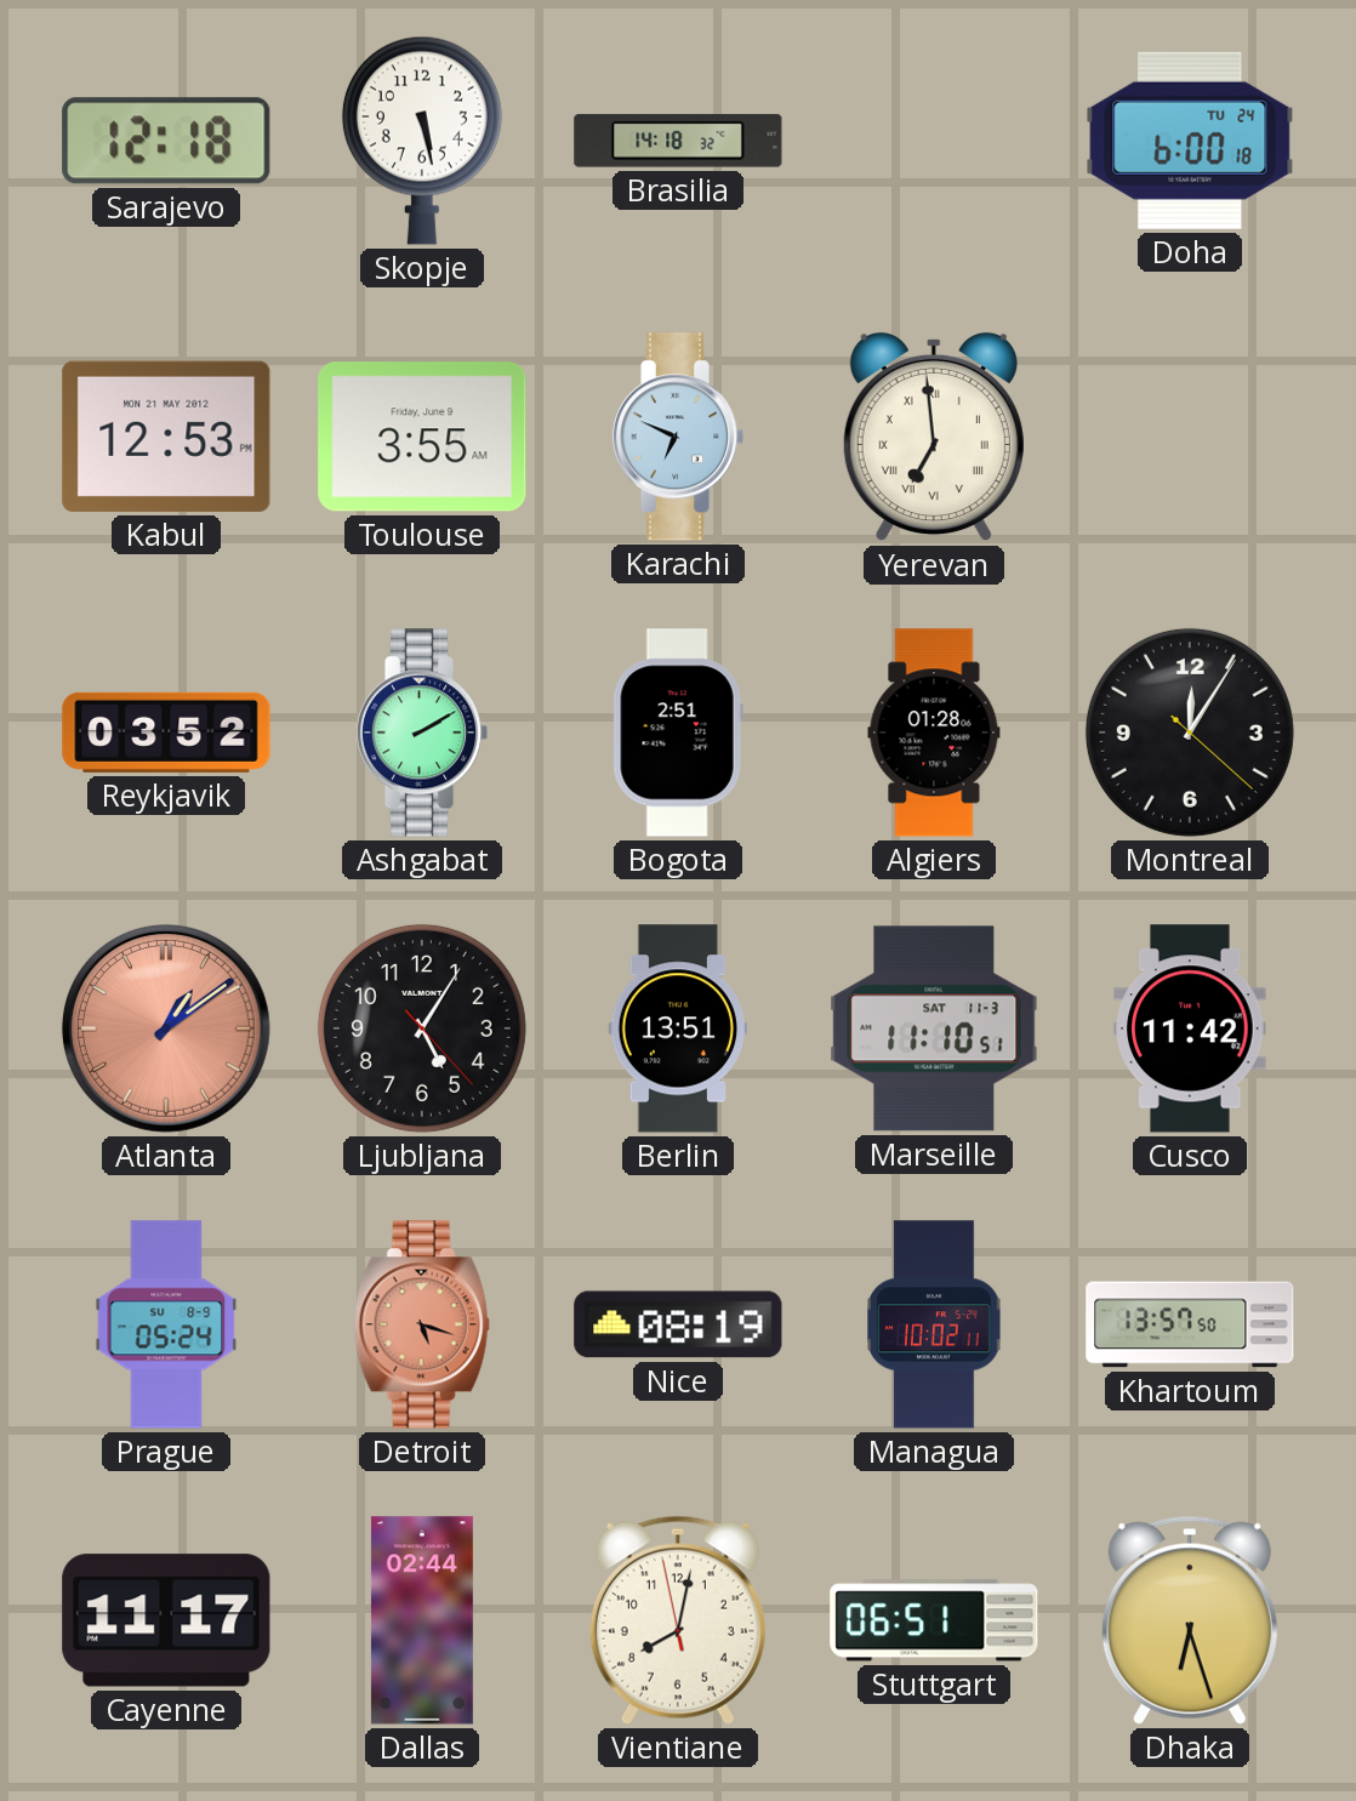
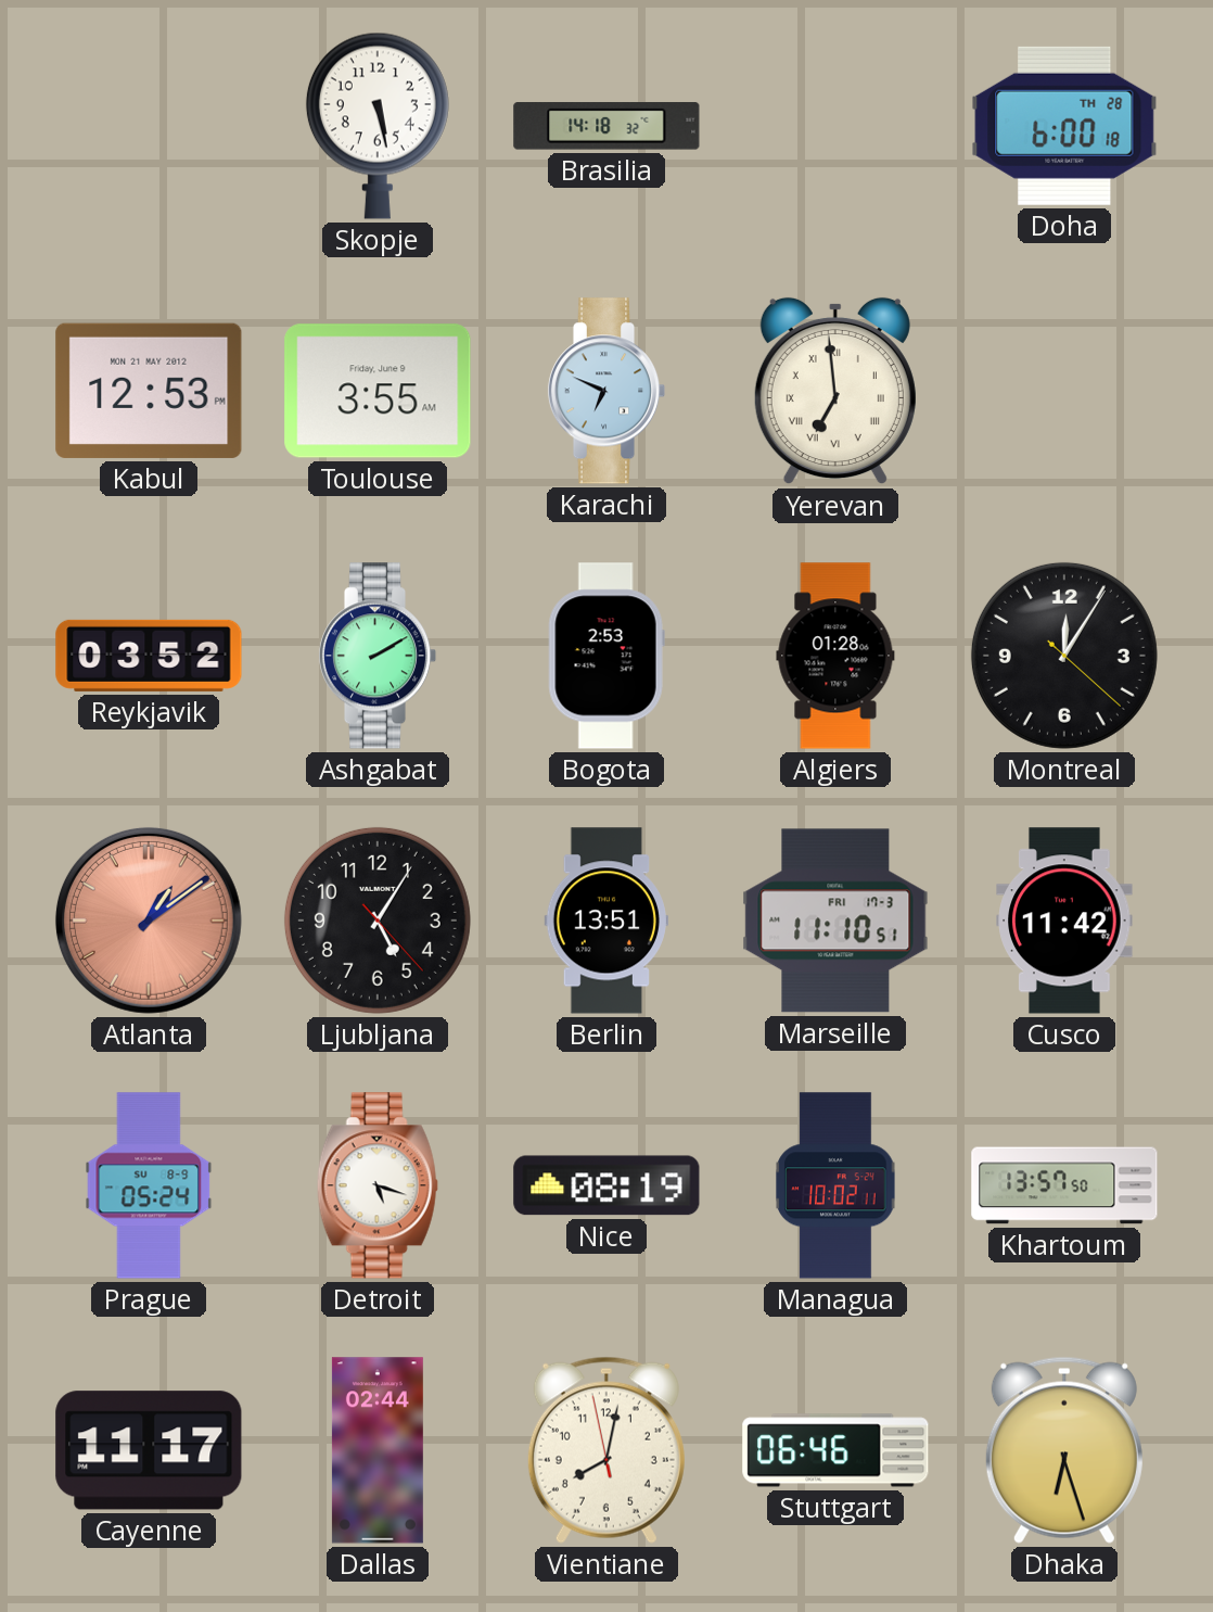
Sarajevo: 12:18 -> none
Doha date: TU 24 -> TH 28
Bogota: 2:51 -> 2:53
Marseille date: SAT 11-3 -> FRI 17-3
Detroit dial: salmon -> white
Stuttgart: 06:51 -> 06:46
